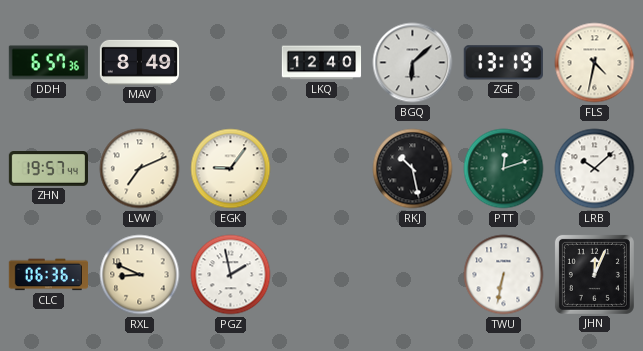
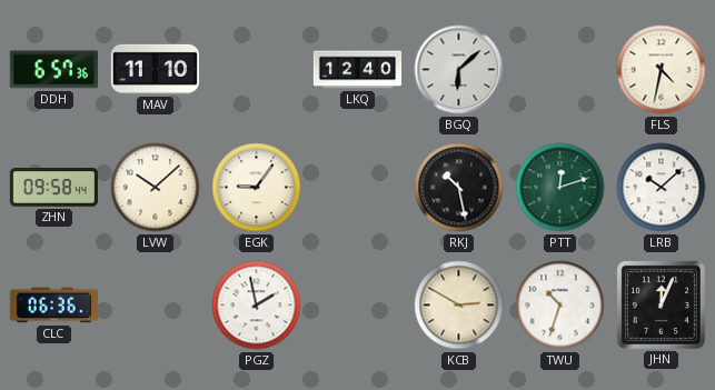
MAV: 8:49 -> 11:10
ZGE: 13:19 -> none
ZHN: 19:57 -> 09:58
LVW: 7:11 -> 10:08
RXL: 8:49 -> none
KCB: none -> 2:50
TWU: 6:32 -> 10:33
